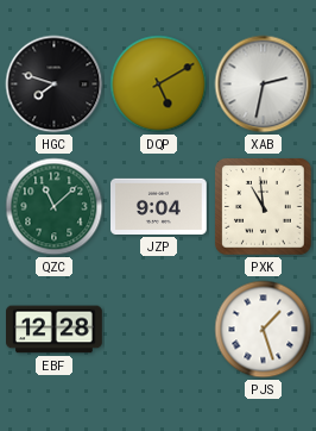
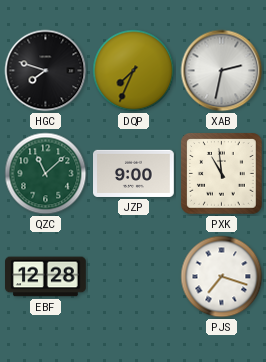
DQP: 5:10 -> 7:34
JZP: 9:04 -> 9:00
PJS: 1:27 -> 7:18
